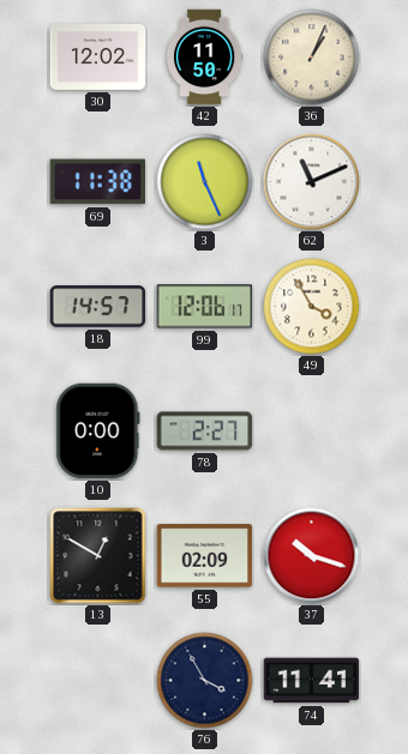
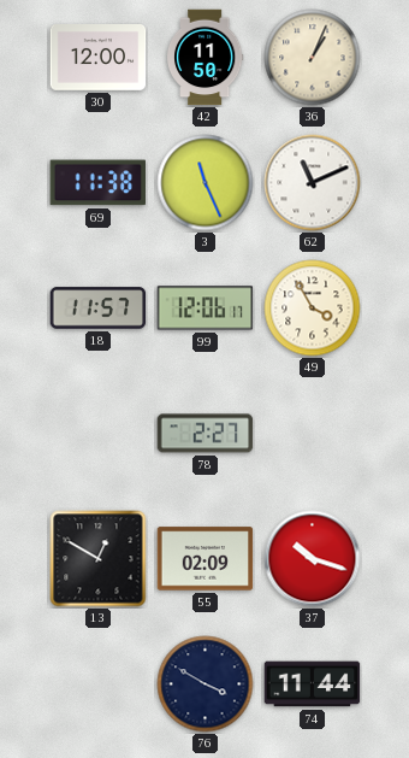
30: 12:02 -> 12:00
18: 14:57 -> 11:57
10: 0:00 -> none
76: 3:55 -> 3:50
74: 11:41 -> 11:44
